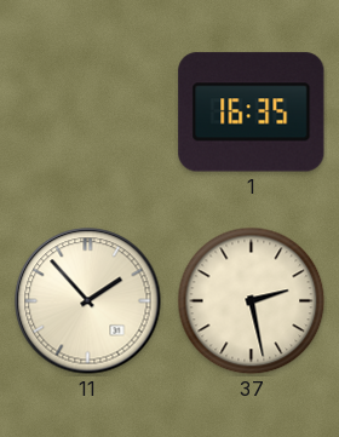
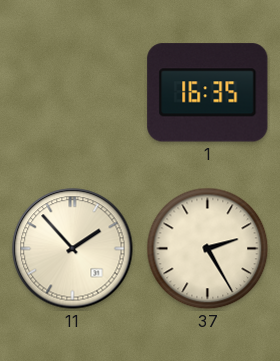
37: 2:28 -> 2:25
